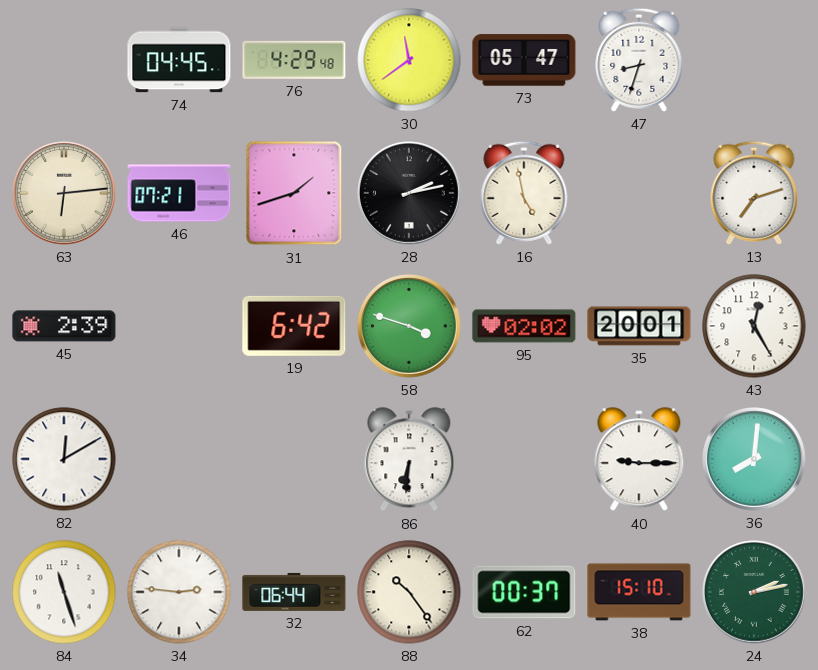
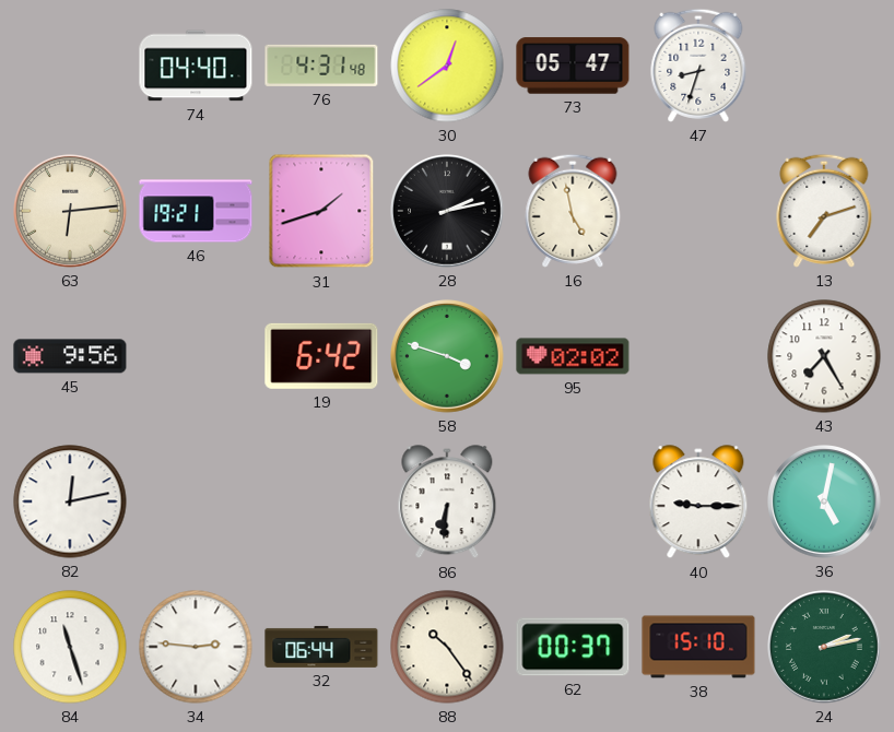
74: 04:45 -> 04:40
76: 4:29 -> 4:31
30: 11:39 -> 12:39
46: 07:21 -> 19:21
45: 2:39 -> 9:56
35: 20:01 -> none
43: 12:25 -> 7:25
82: 12:10 -> 12:13
36: 8:01 -> 5:02
